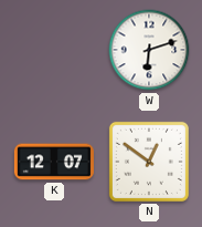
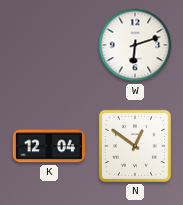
K: 12:07 -> 12:04
